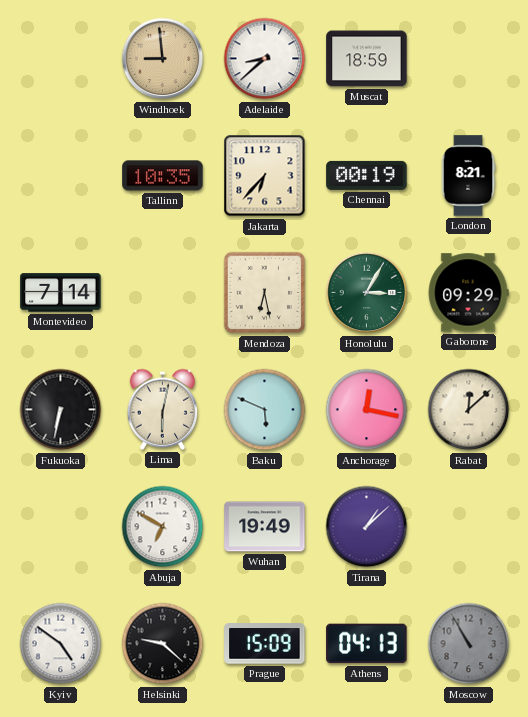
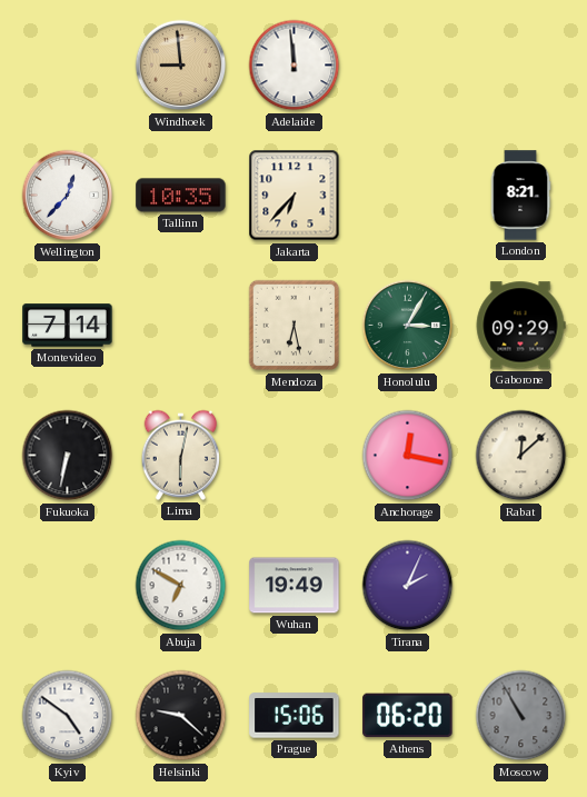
Adelaide: 8:38 -> 11:59
Muscat: 18:59 -> none
Wellington: none -> 12:37
Chennai: 00:19 -> none
Baku: 5:49 -> none
Tirana: 1:08 -> 2:04
Prague: 15:09 -> 15:06
Athens: 04:13 -> 06:20
